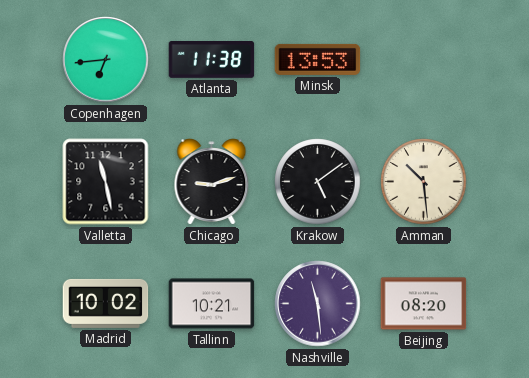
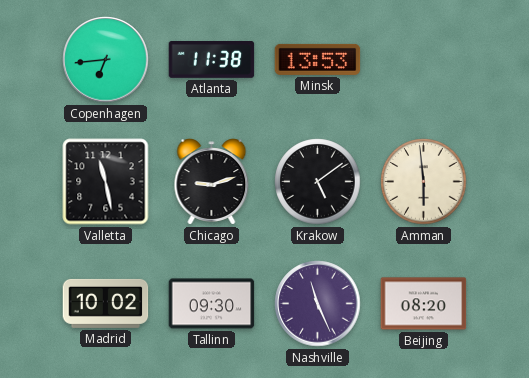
Amman: 10:29 -> 5:59
Tallinn: 10:21 -> 09:30
Nashville: 11:29 -> 11:26
